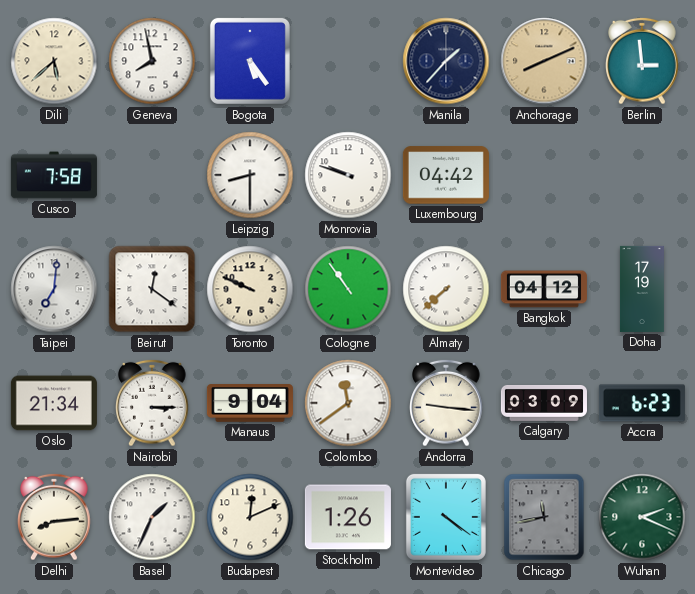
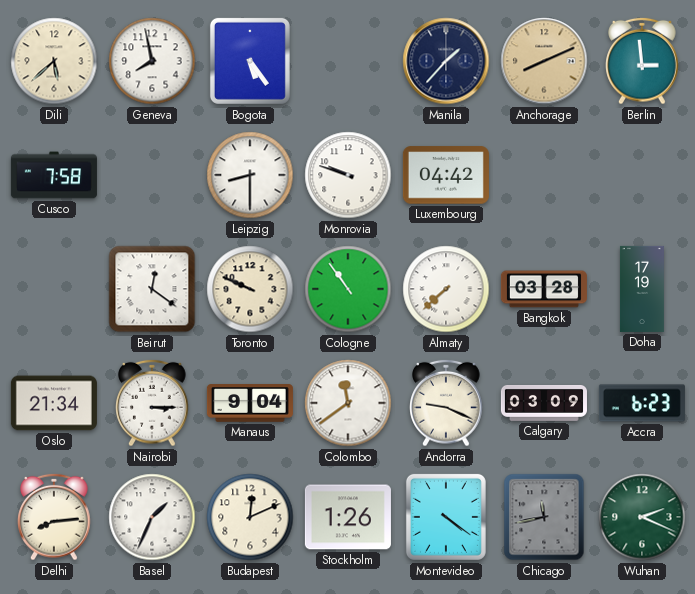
Taipei: 7:01 -> none
Bangkok: 04:12 -> 03:28
Andorra: 9:16 -> 9:19
